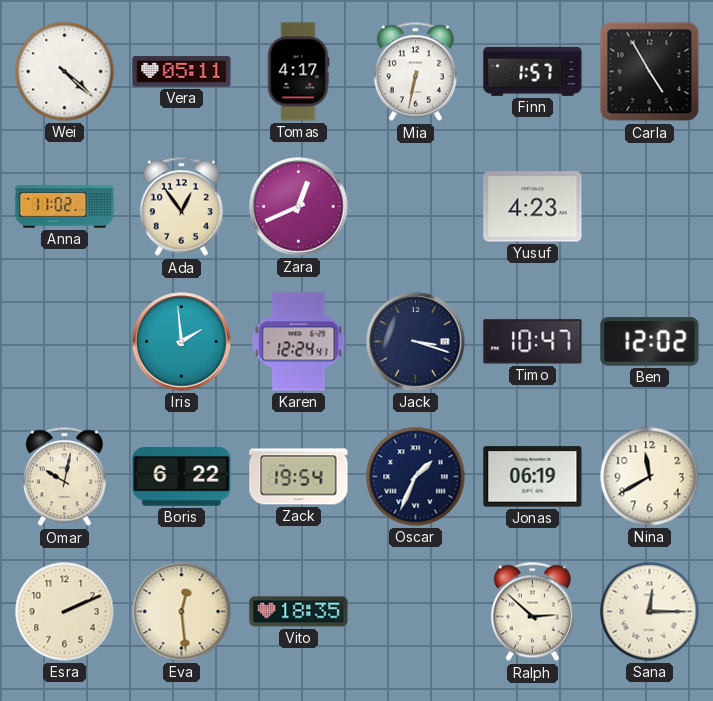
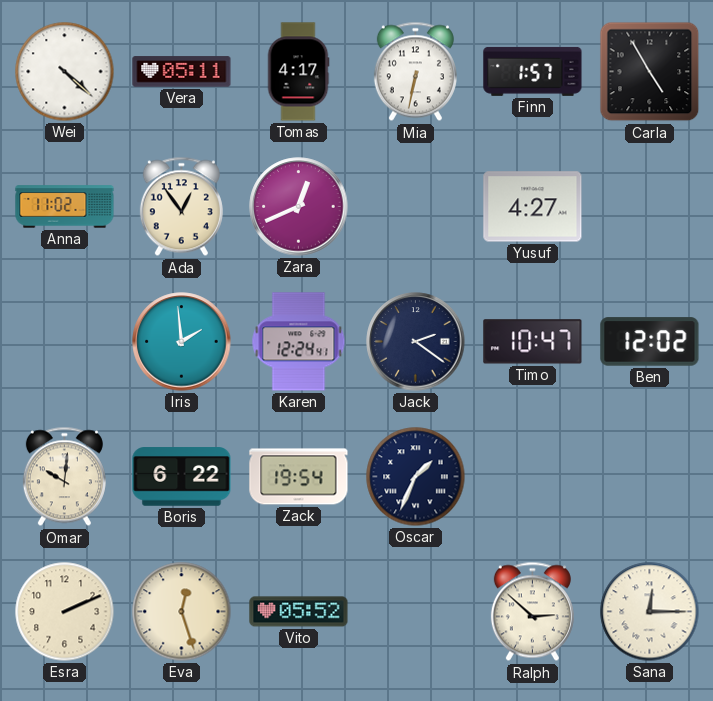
Yusuf: 4:23 -> 4:27
Jack: 3:18 -> 2:21
Omar: 10:02 -> 10:01
Jonas: 06:19 -> none
Nina: 11:40 -> none
Eva: 12:29 -> 12:27
Vito: 18:35 -> 05:52
